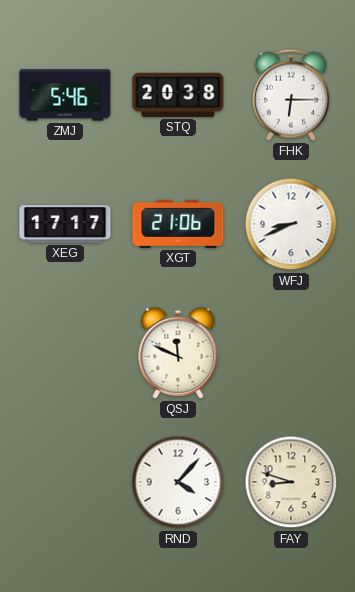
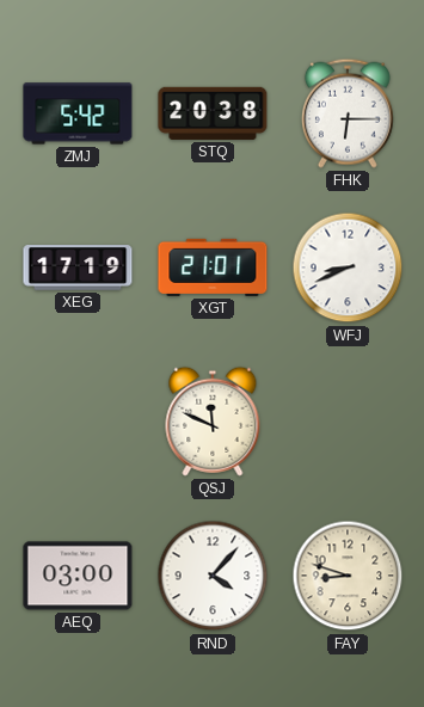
ZMJ: 5:46 -> 5:42
XEG: 17:17 -> 17:19
XGT: 21:06 -> 21:01
AEQ: none -> 03:00
